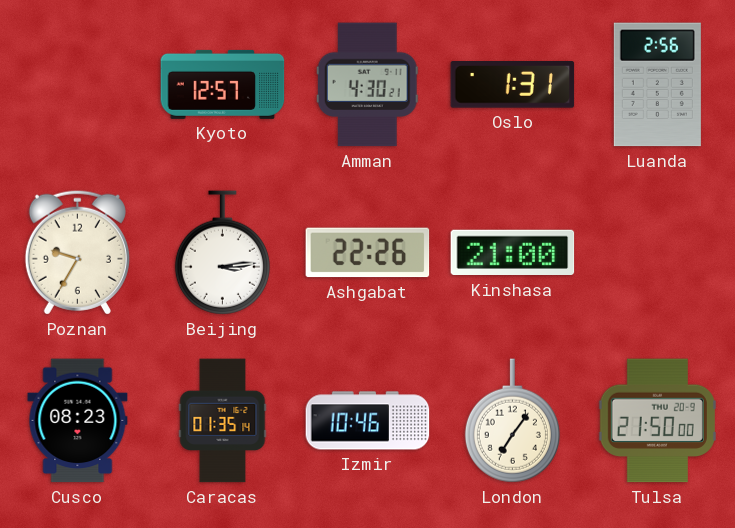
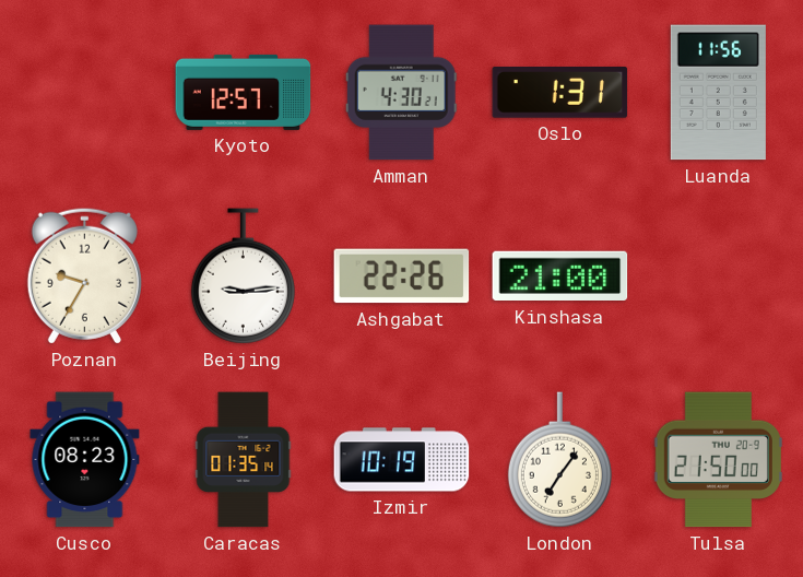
Luanda: 2:56 -> 11:56
Beijing: 3:14 -> 9:14
Izmir: 10:46 -> 10:19
